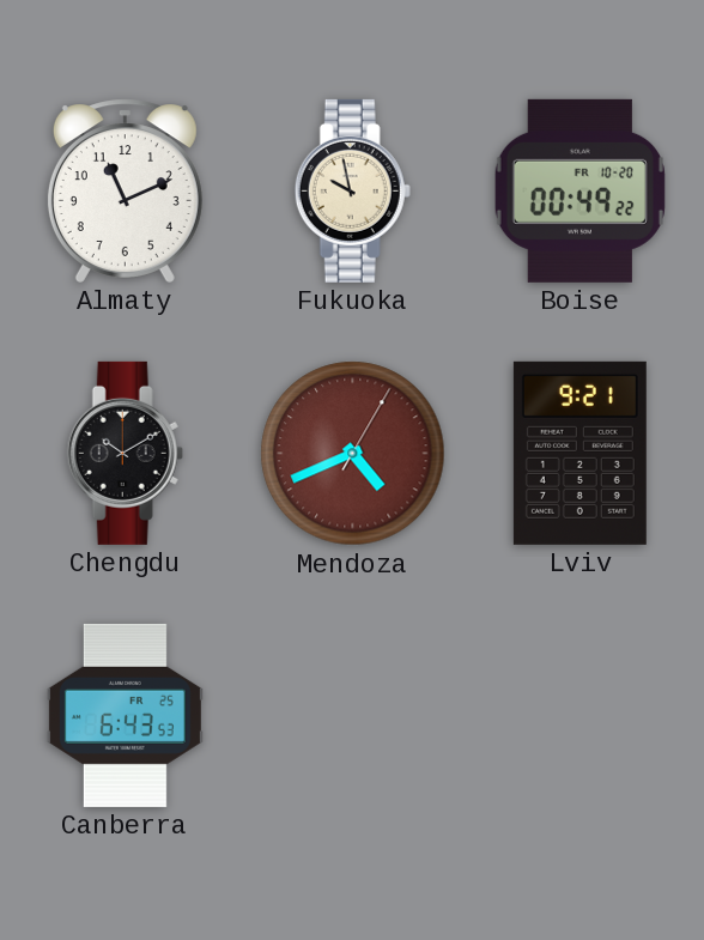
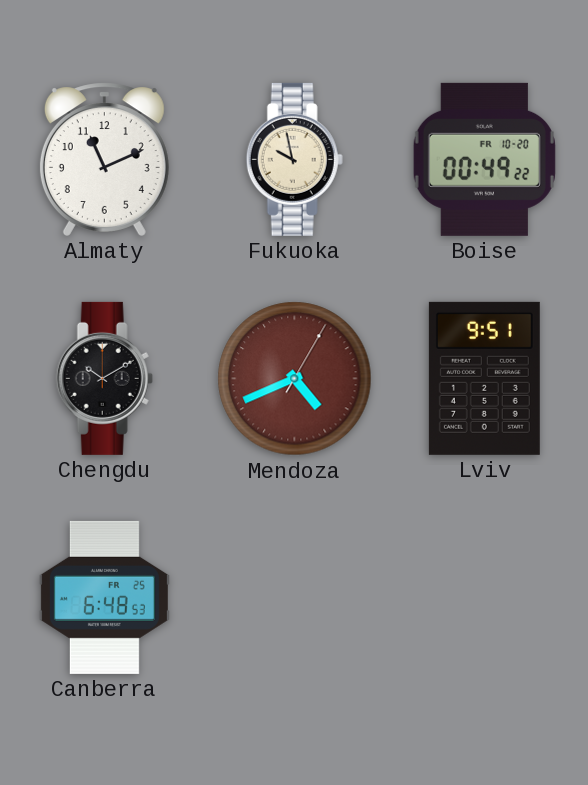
Lviv: 9:21 -> 9:51
Canberra: 6:43 -> 6:48
